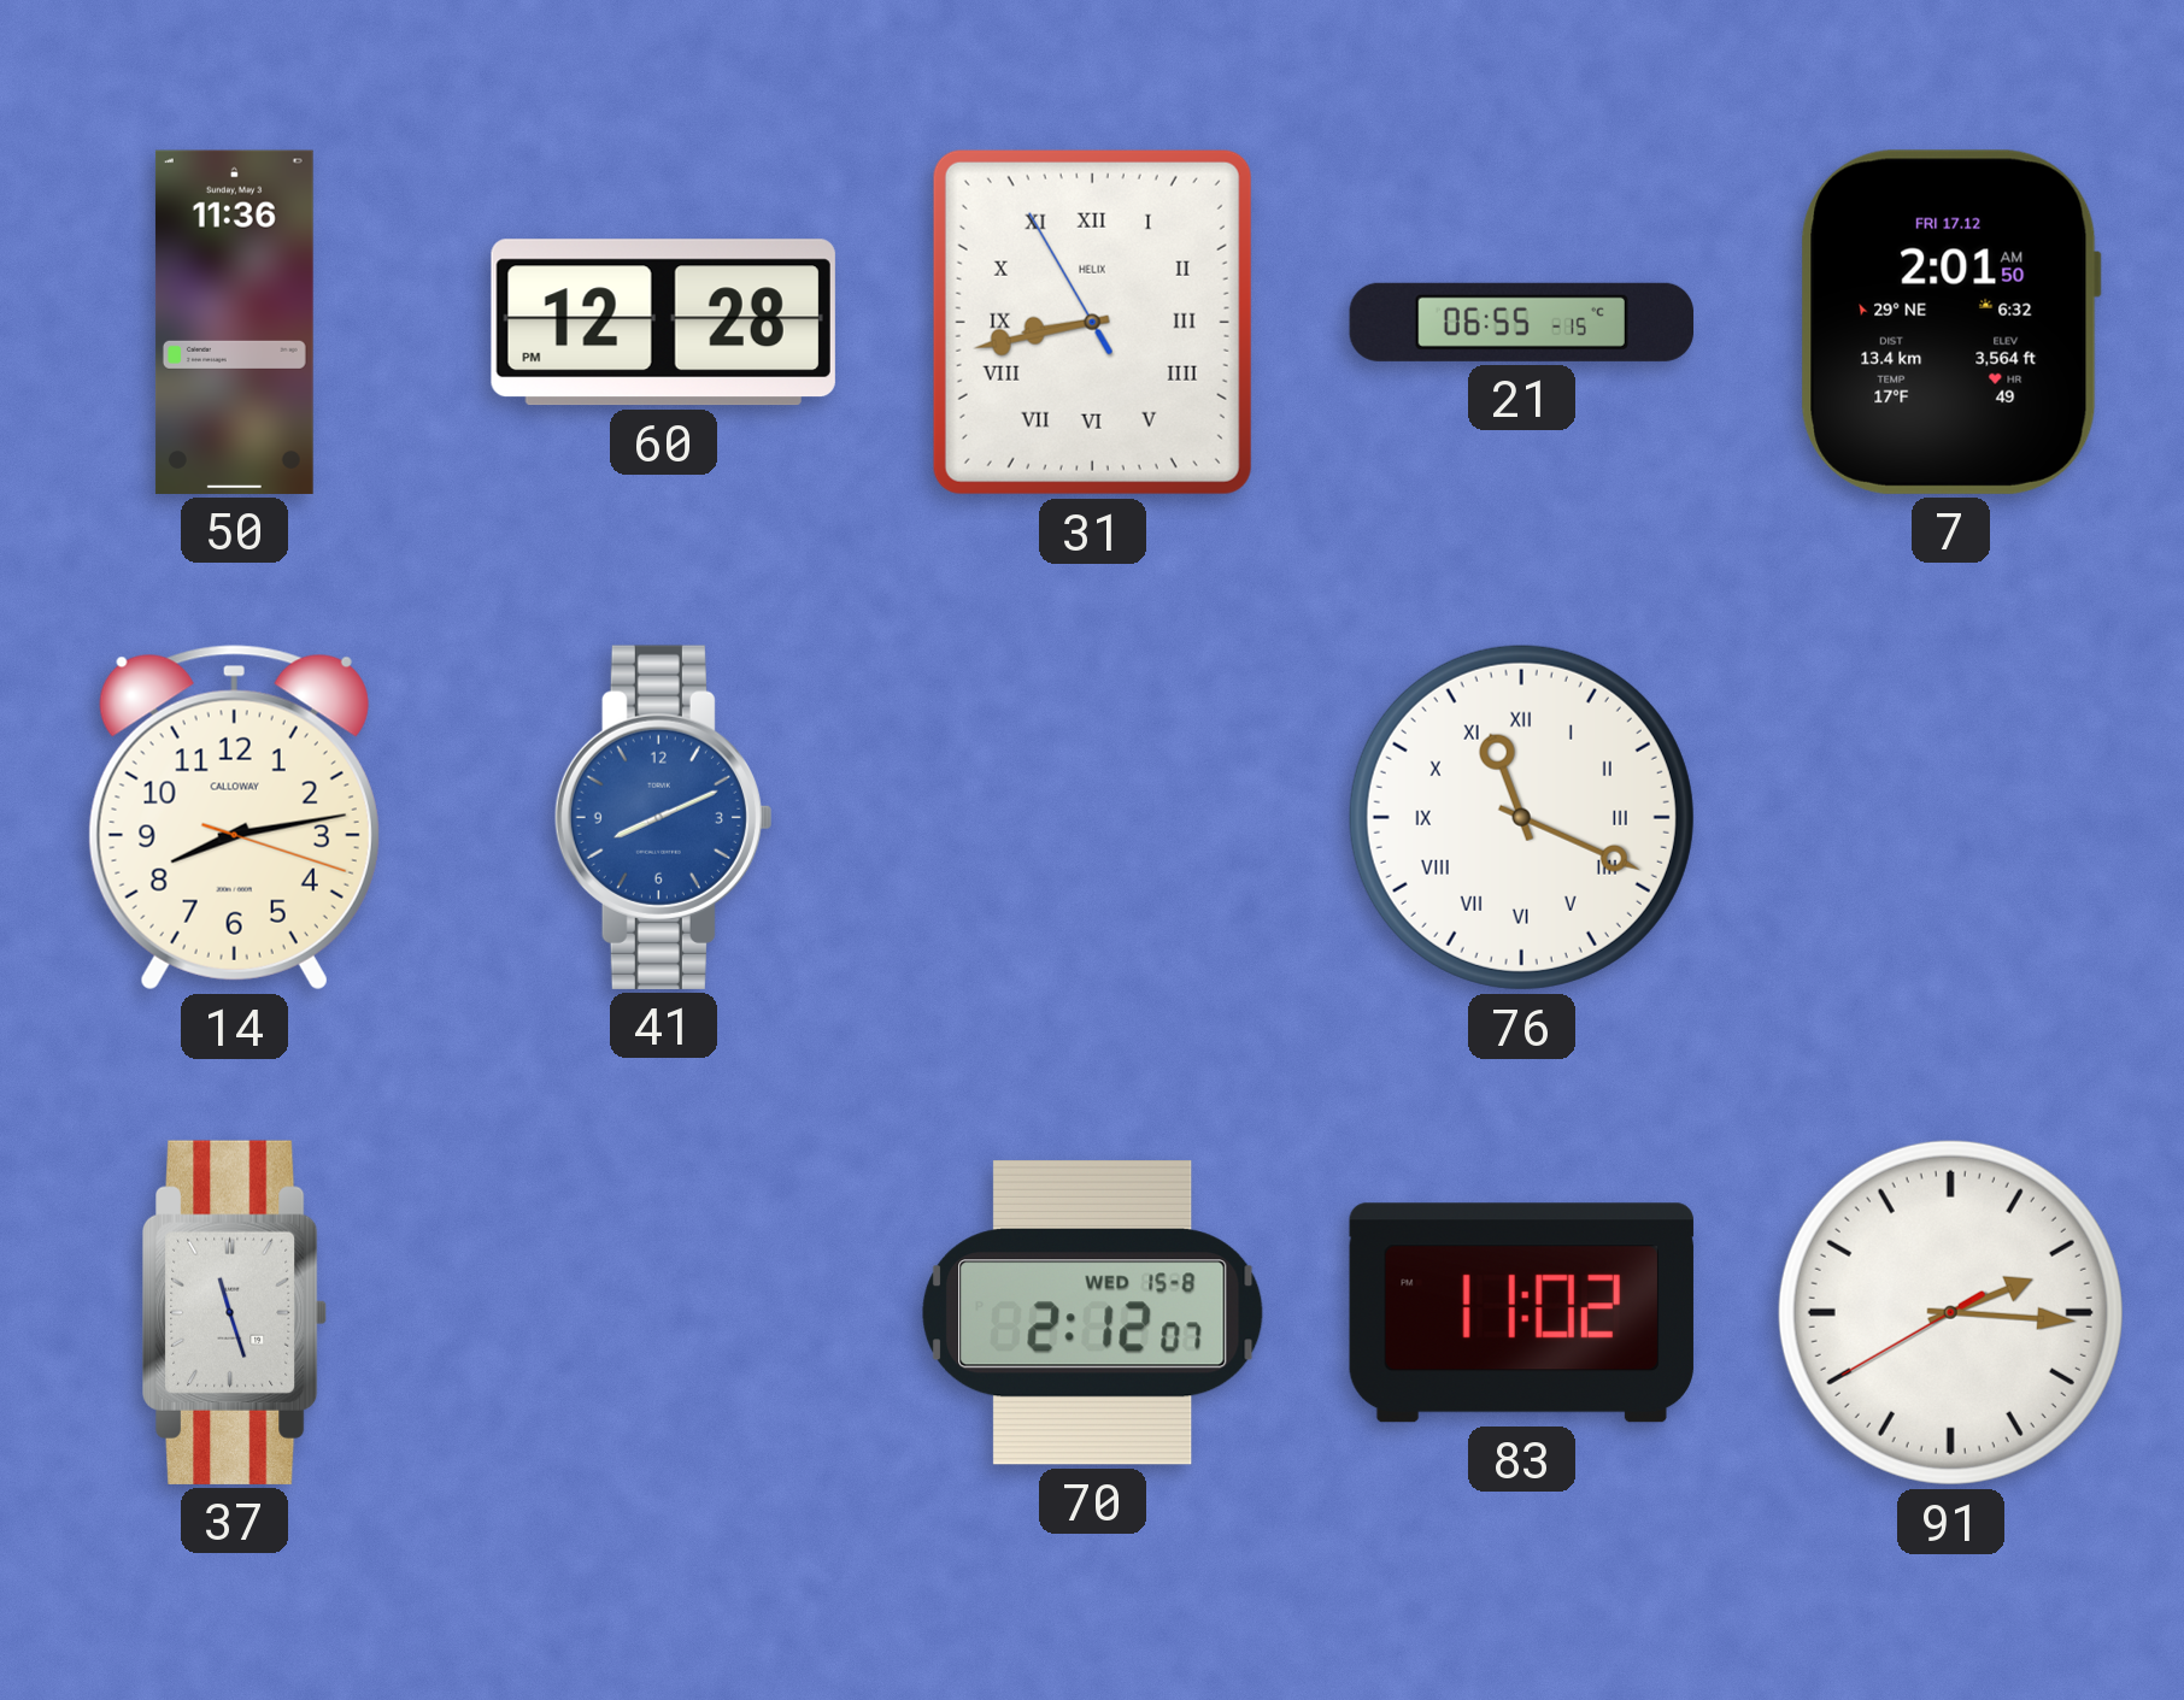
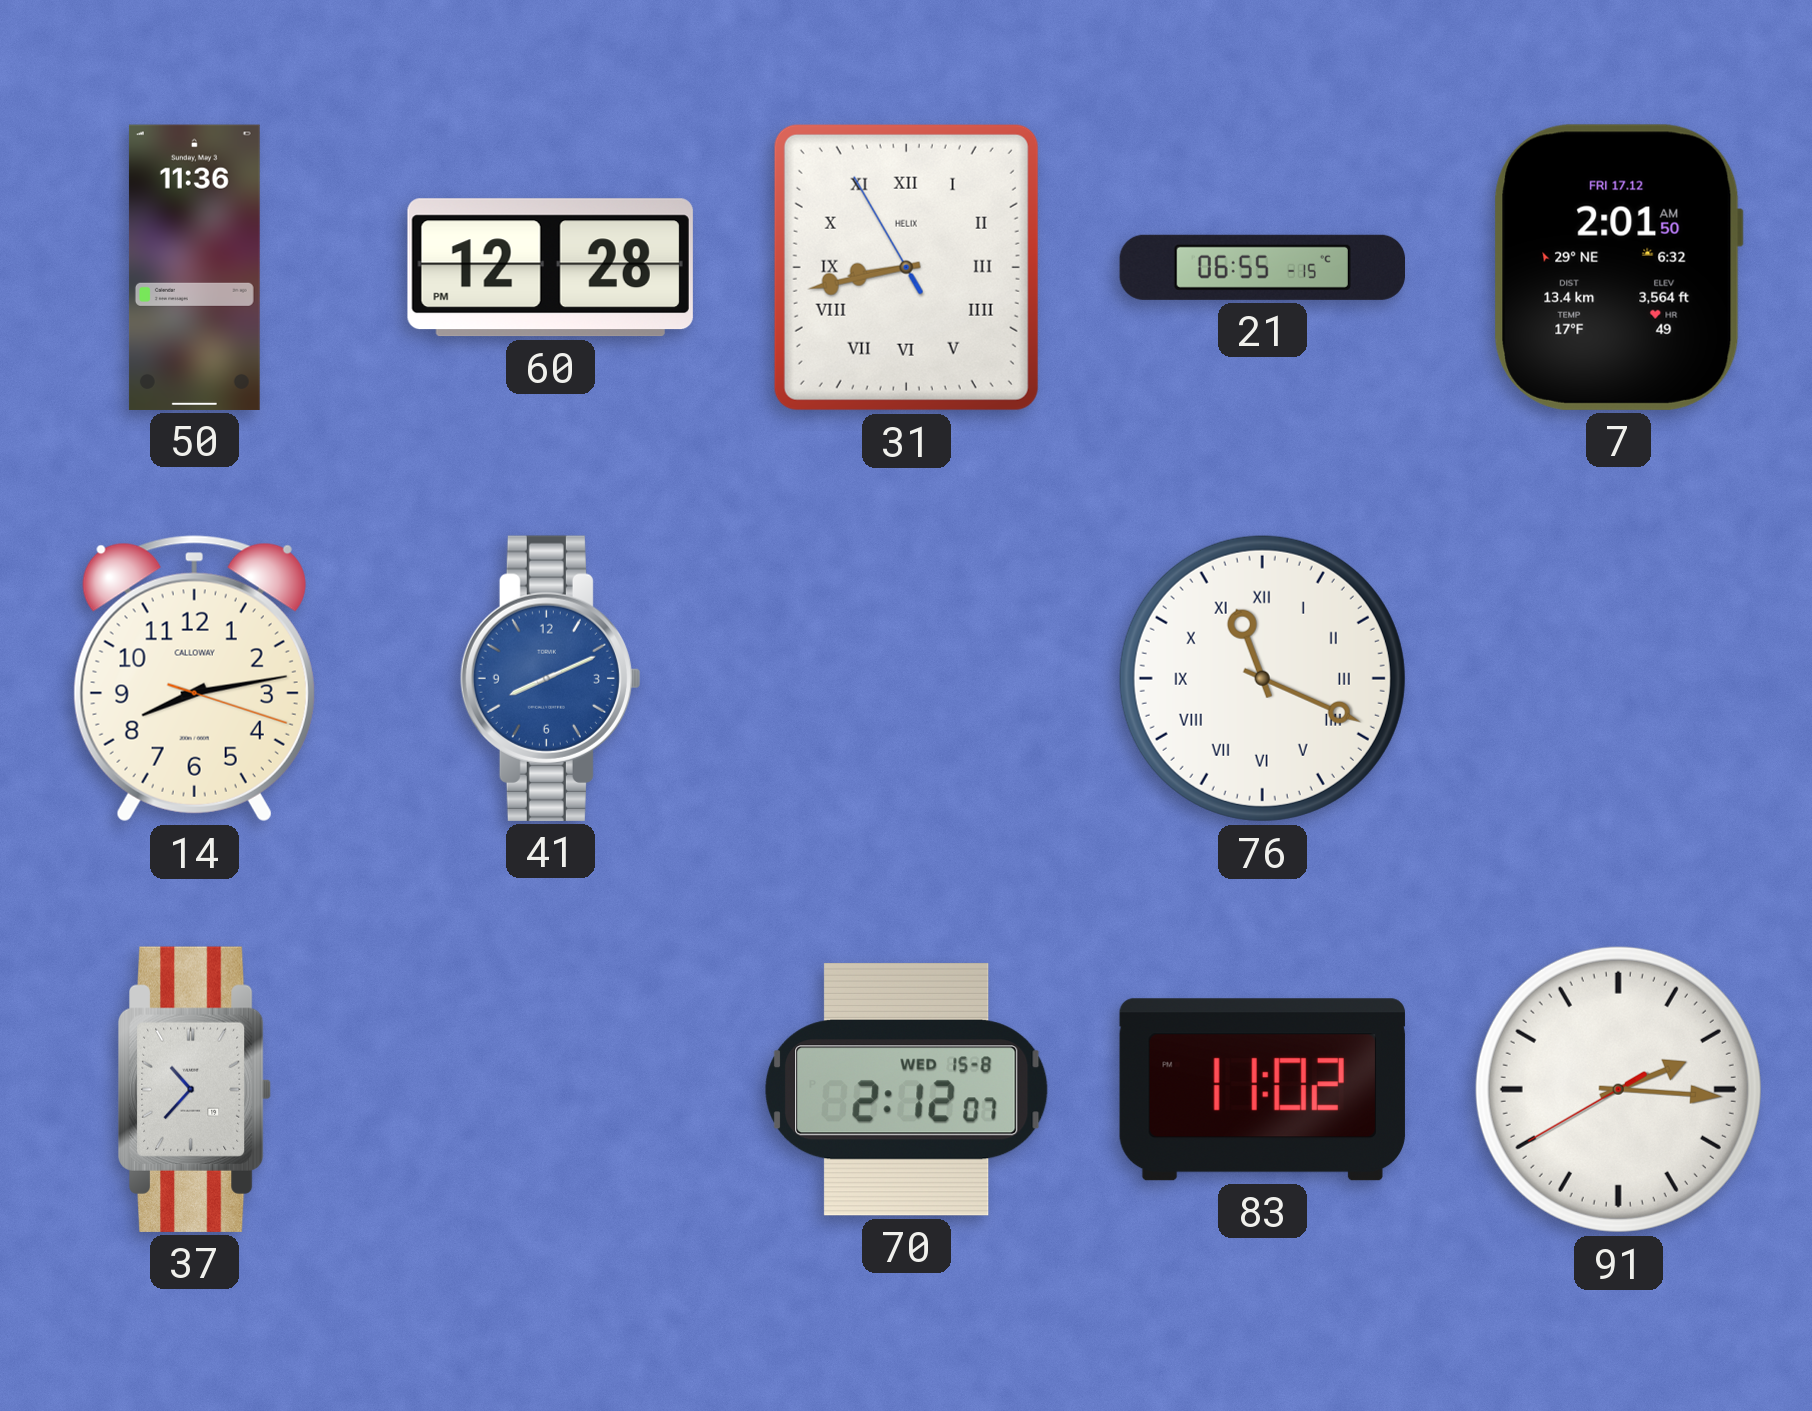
37: 11:27 -> 10:37
